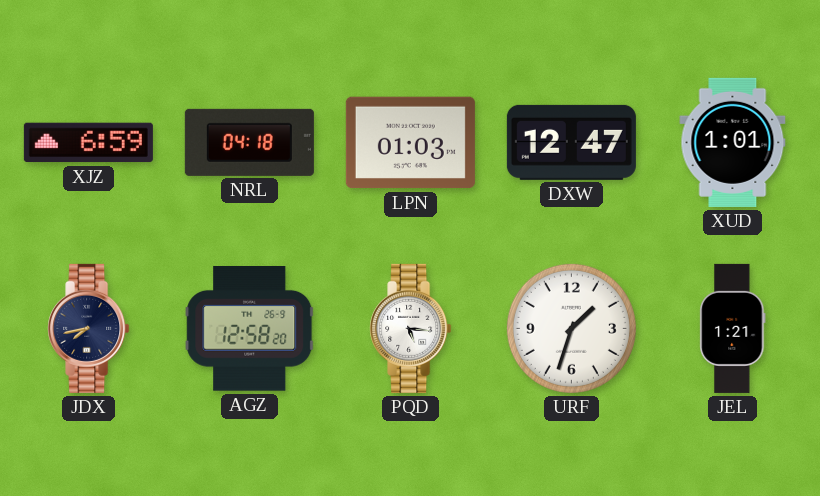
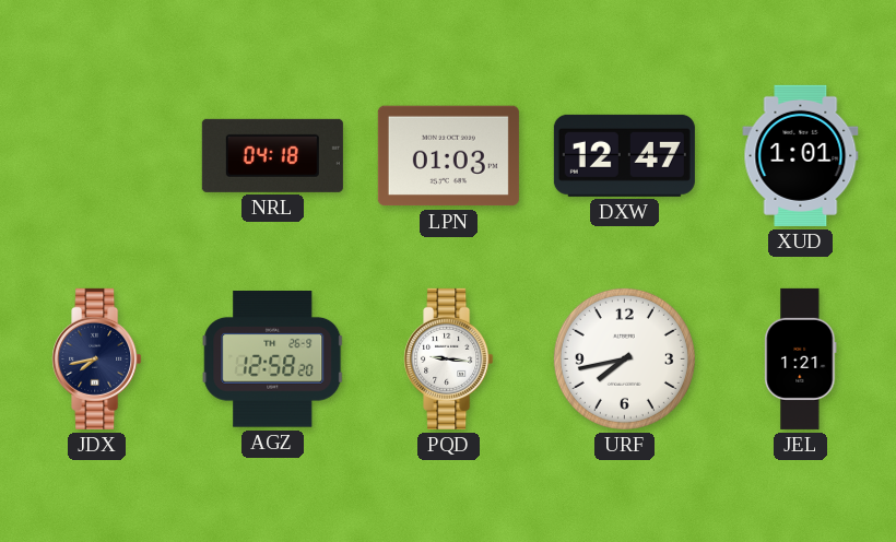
XJZ: 6:59 -> none
PQD: 5:16 -> 9:16
URF: 1:33 -> 7:43
